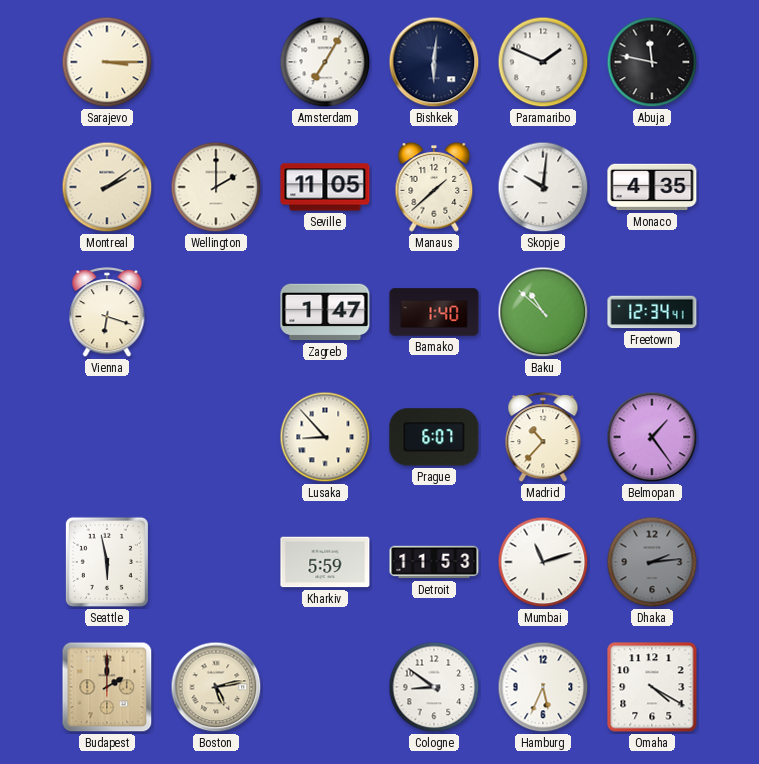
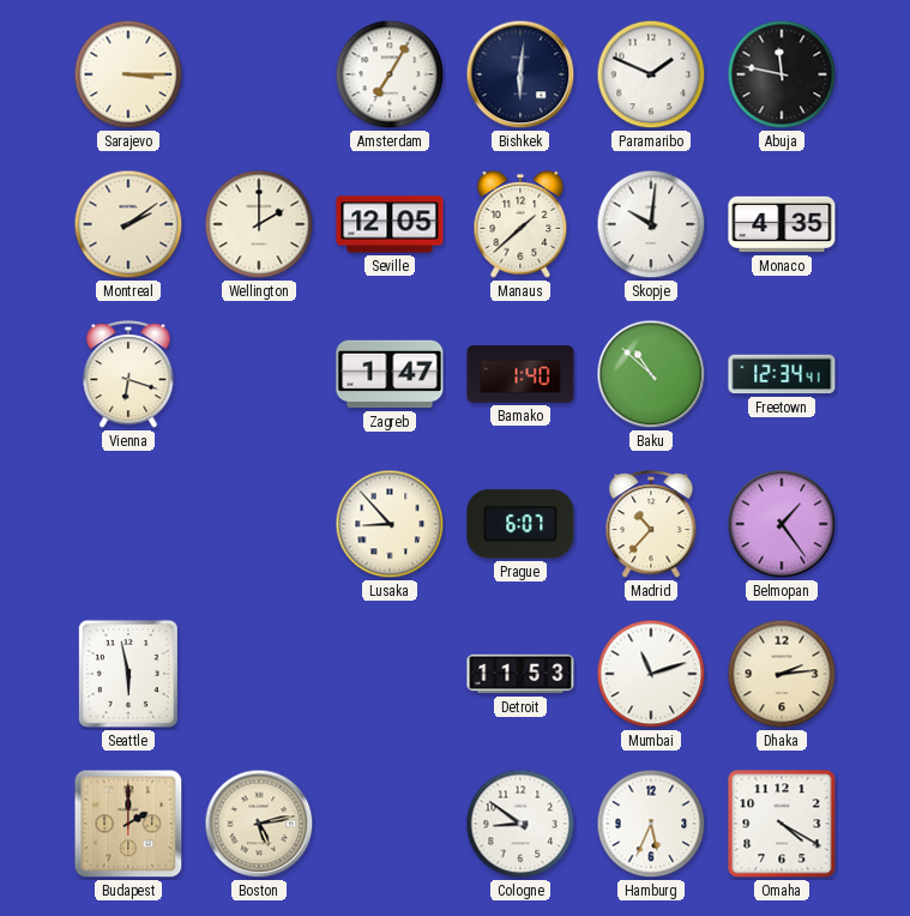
Seville: 11:05 -> 12:05
Kharkiv: 5:59 -> none
Dhaka dial: grey -> cream
